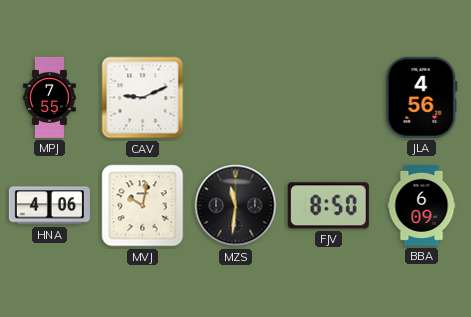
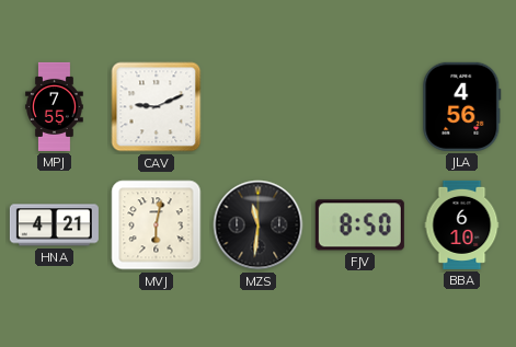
HNA: 4:06 -> 4:21
MVJ: 10:02 -> 6:02
BBA: 6:09 -> 6:10
